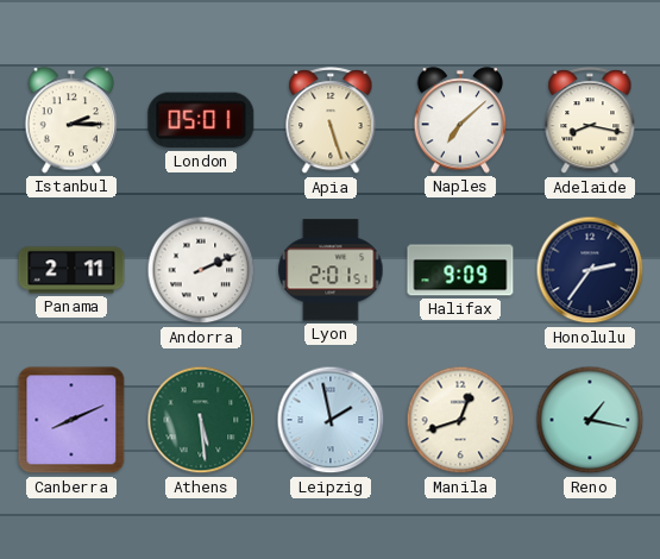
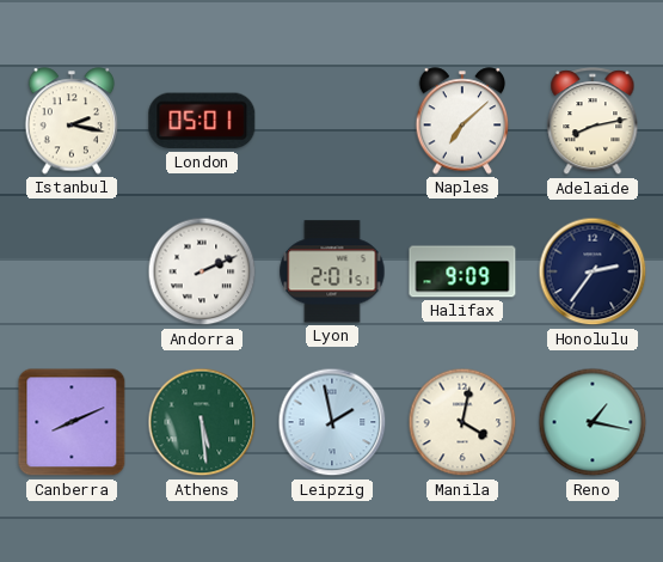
Istanbul: 2:15 -> 2:17
Apia: 5:27 -> none
Adelaide: 8:17 -> 8:13
Panama: 2:11 -> none
Manila: 12:42 -> 4:02
